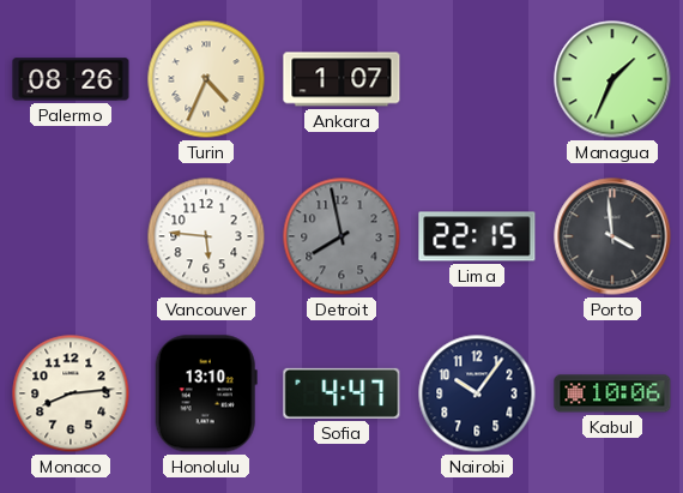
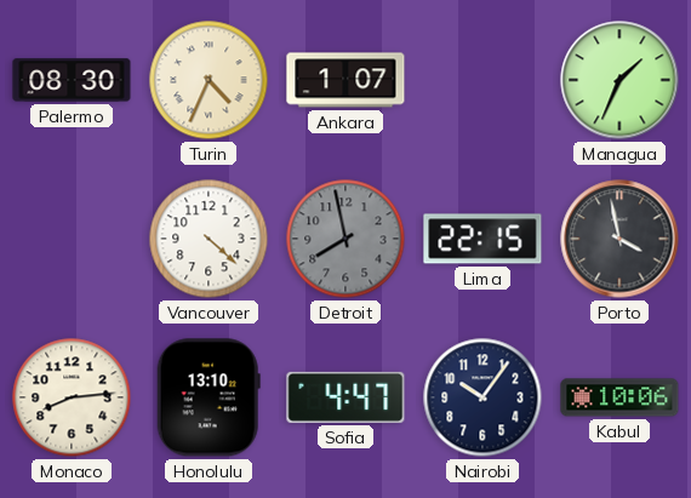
Palermo: 08:26 -> 08:30
Vancouver: 5:46 -> 4:22
Porto: 3:59 -> 3:58
